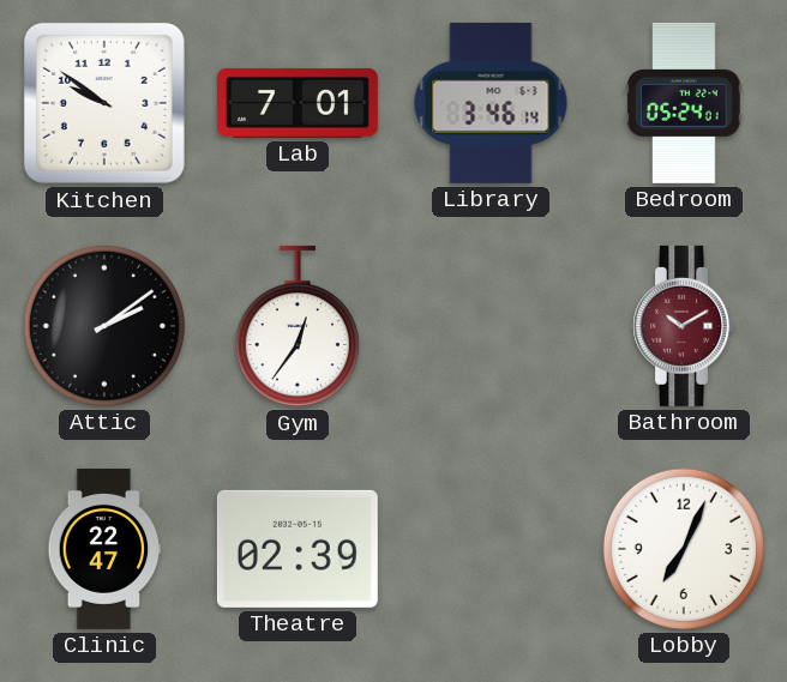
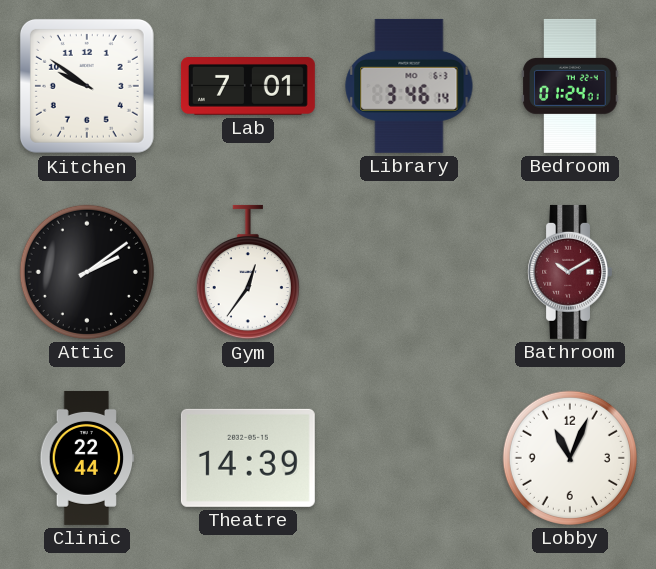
Bedroom: 05:24 -> 01:24
Clinic: 22:47 -> 22:44
Theatre: 02:39 -> 14:39
Lobby: 7:04 -> 11:04
